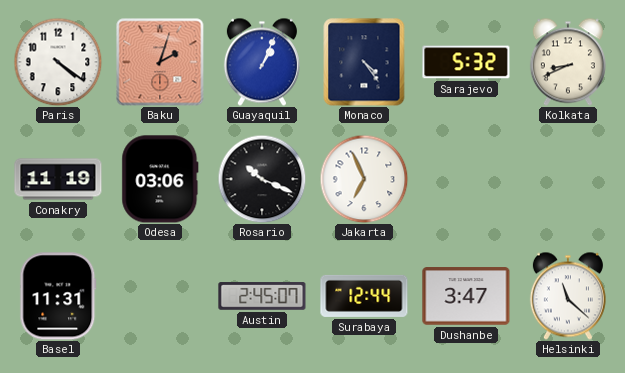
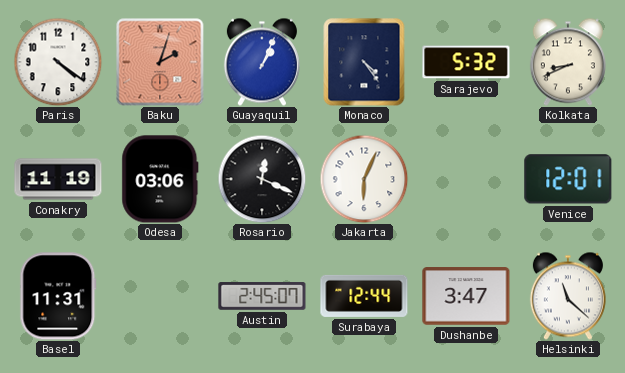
Rosario: 10:19 -> 12:19
Jakarta: 6:56 -> 6:04
Venice: none -> 12:01
